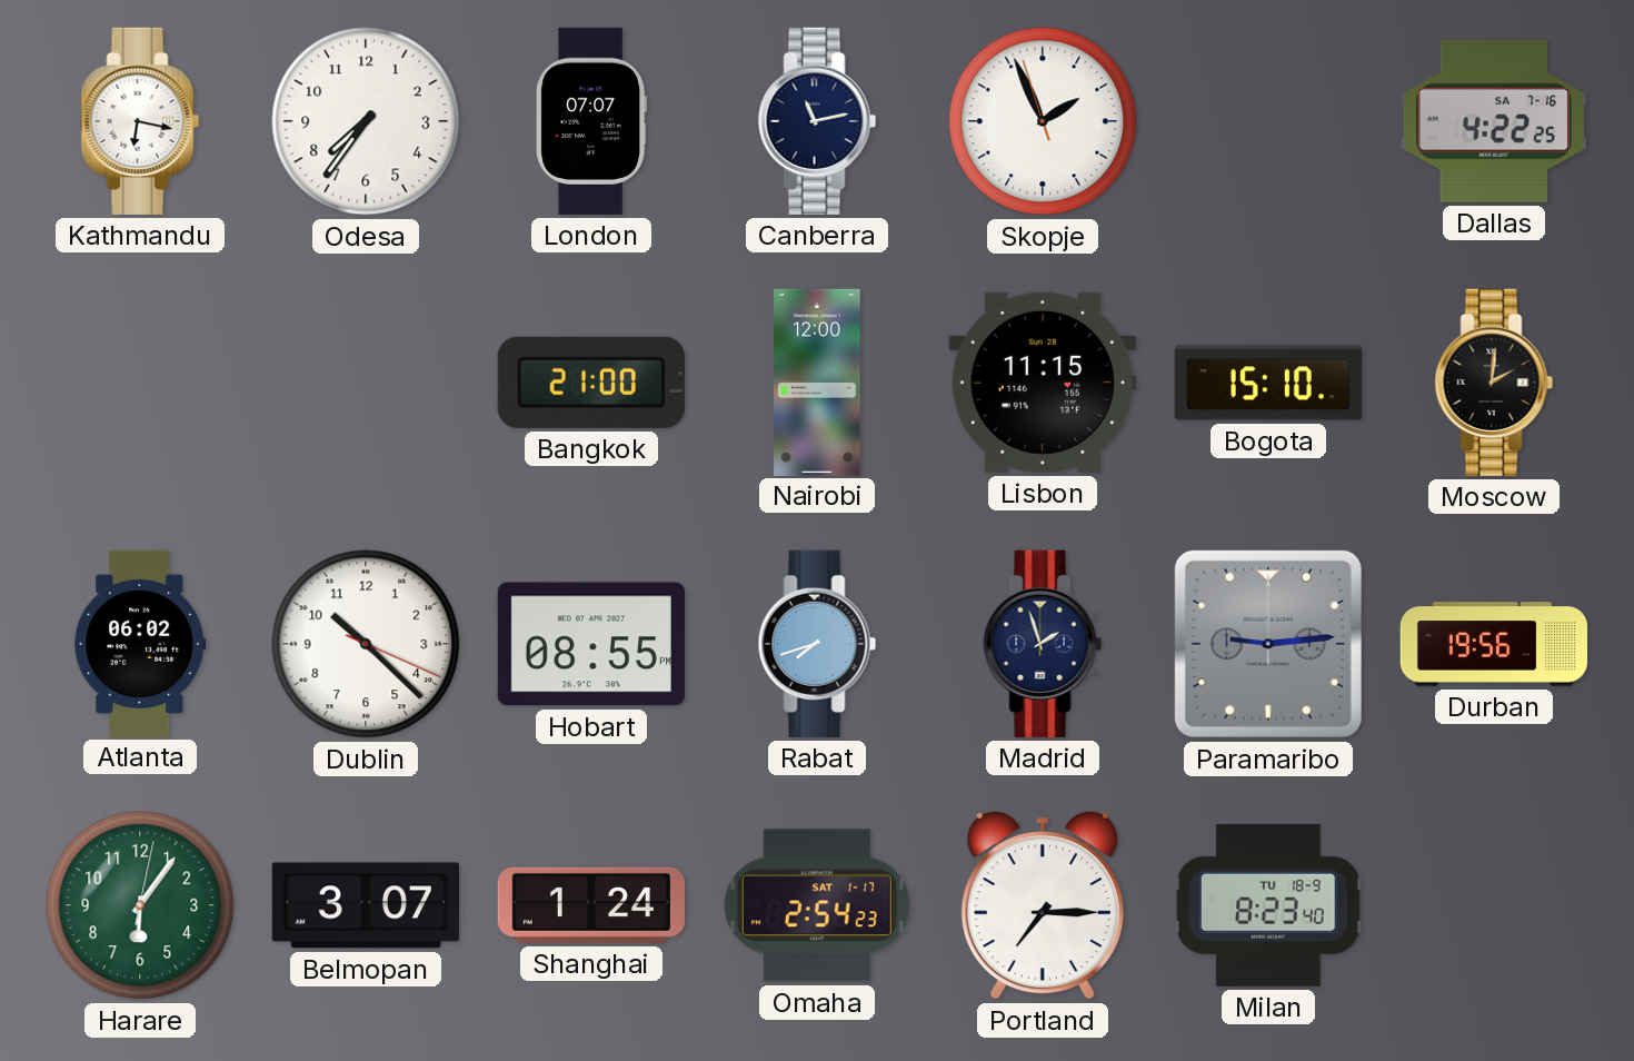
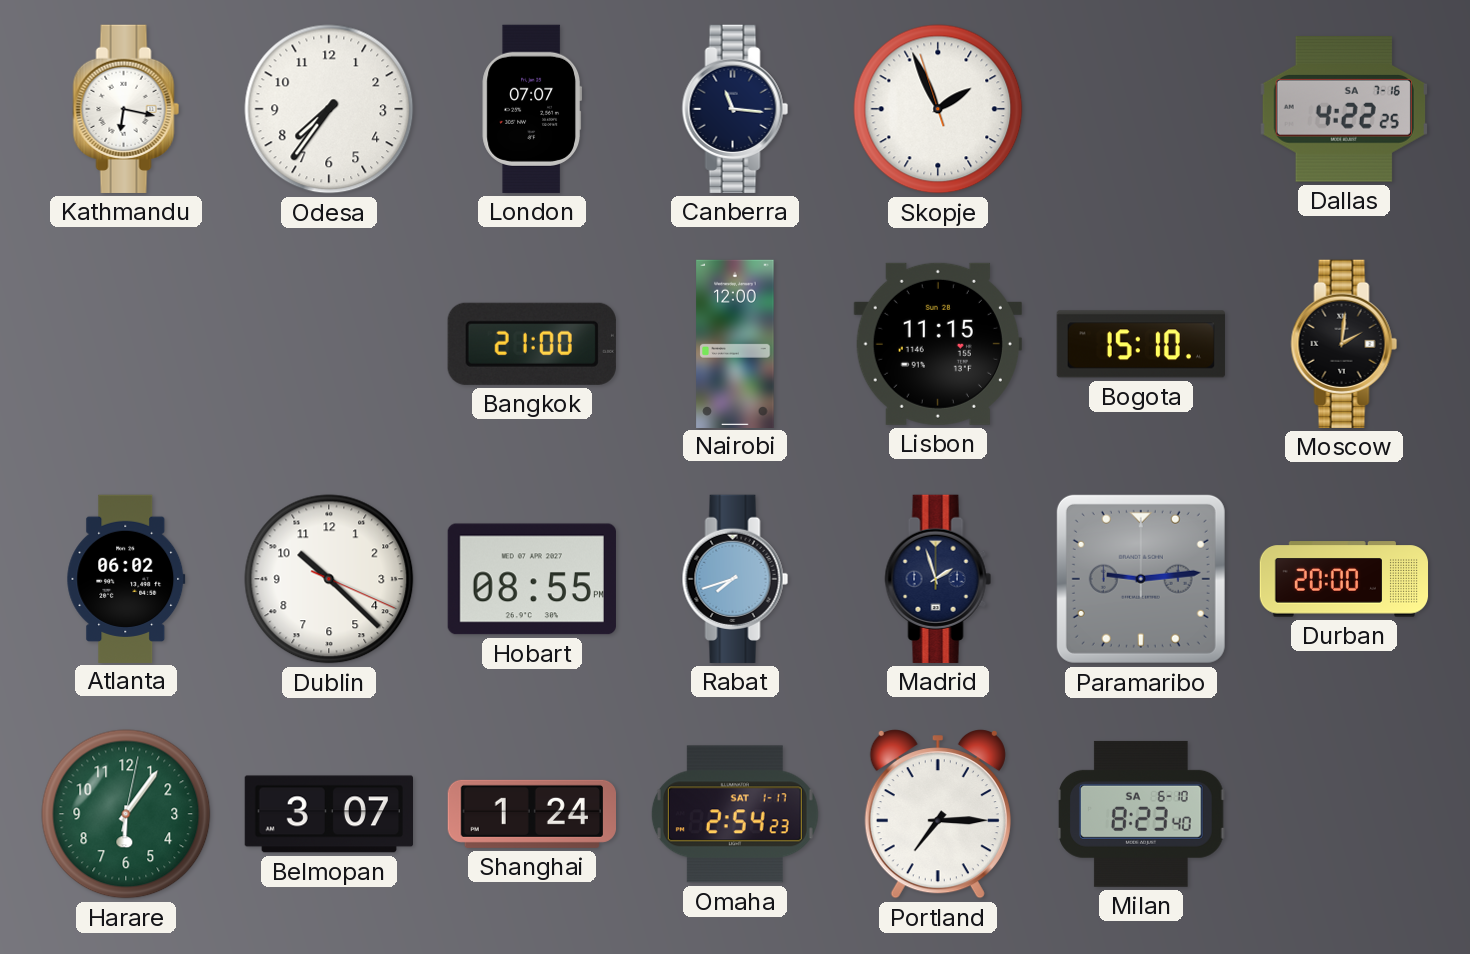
Canberra: 11:13 -> 11:16
Durban: 19:56 -> 20:00
Milan date: TU 18-9 -> SA 6-10
